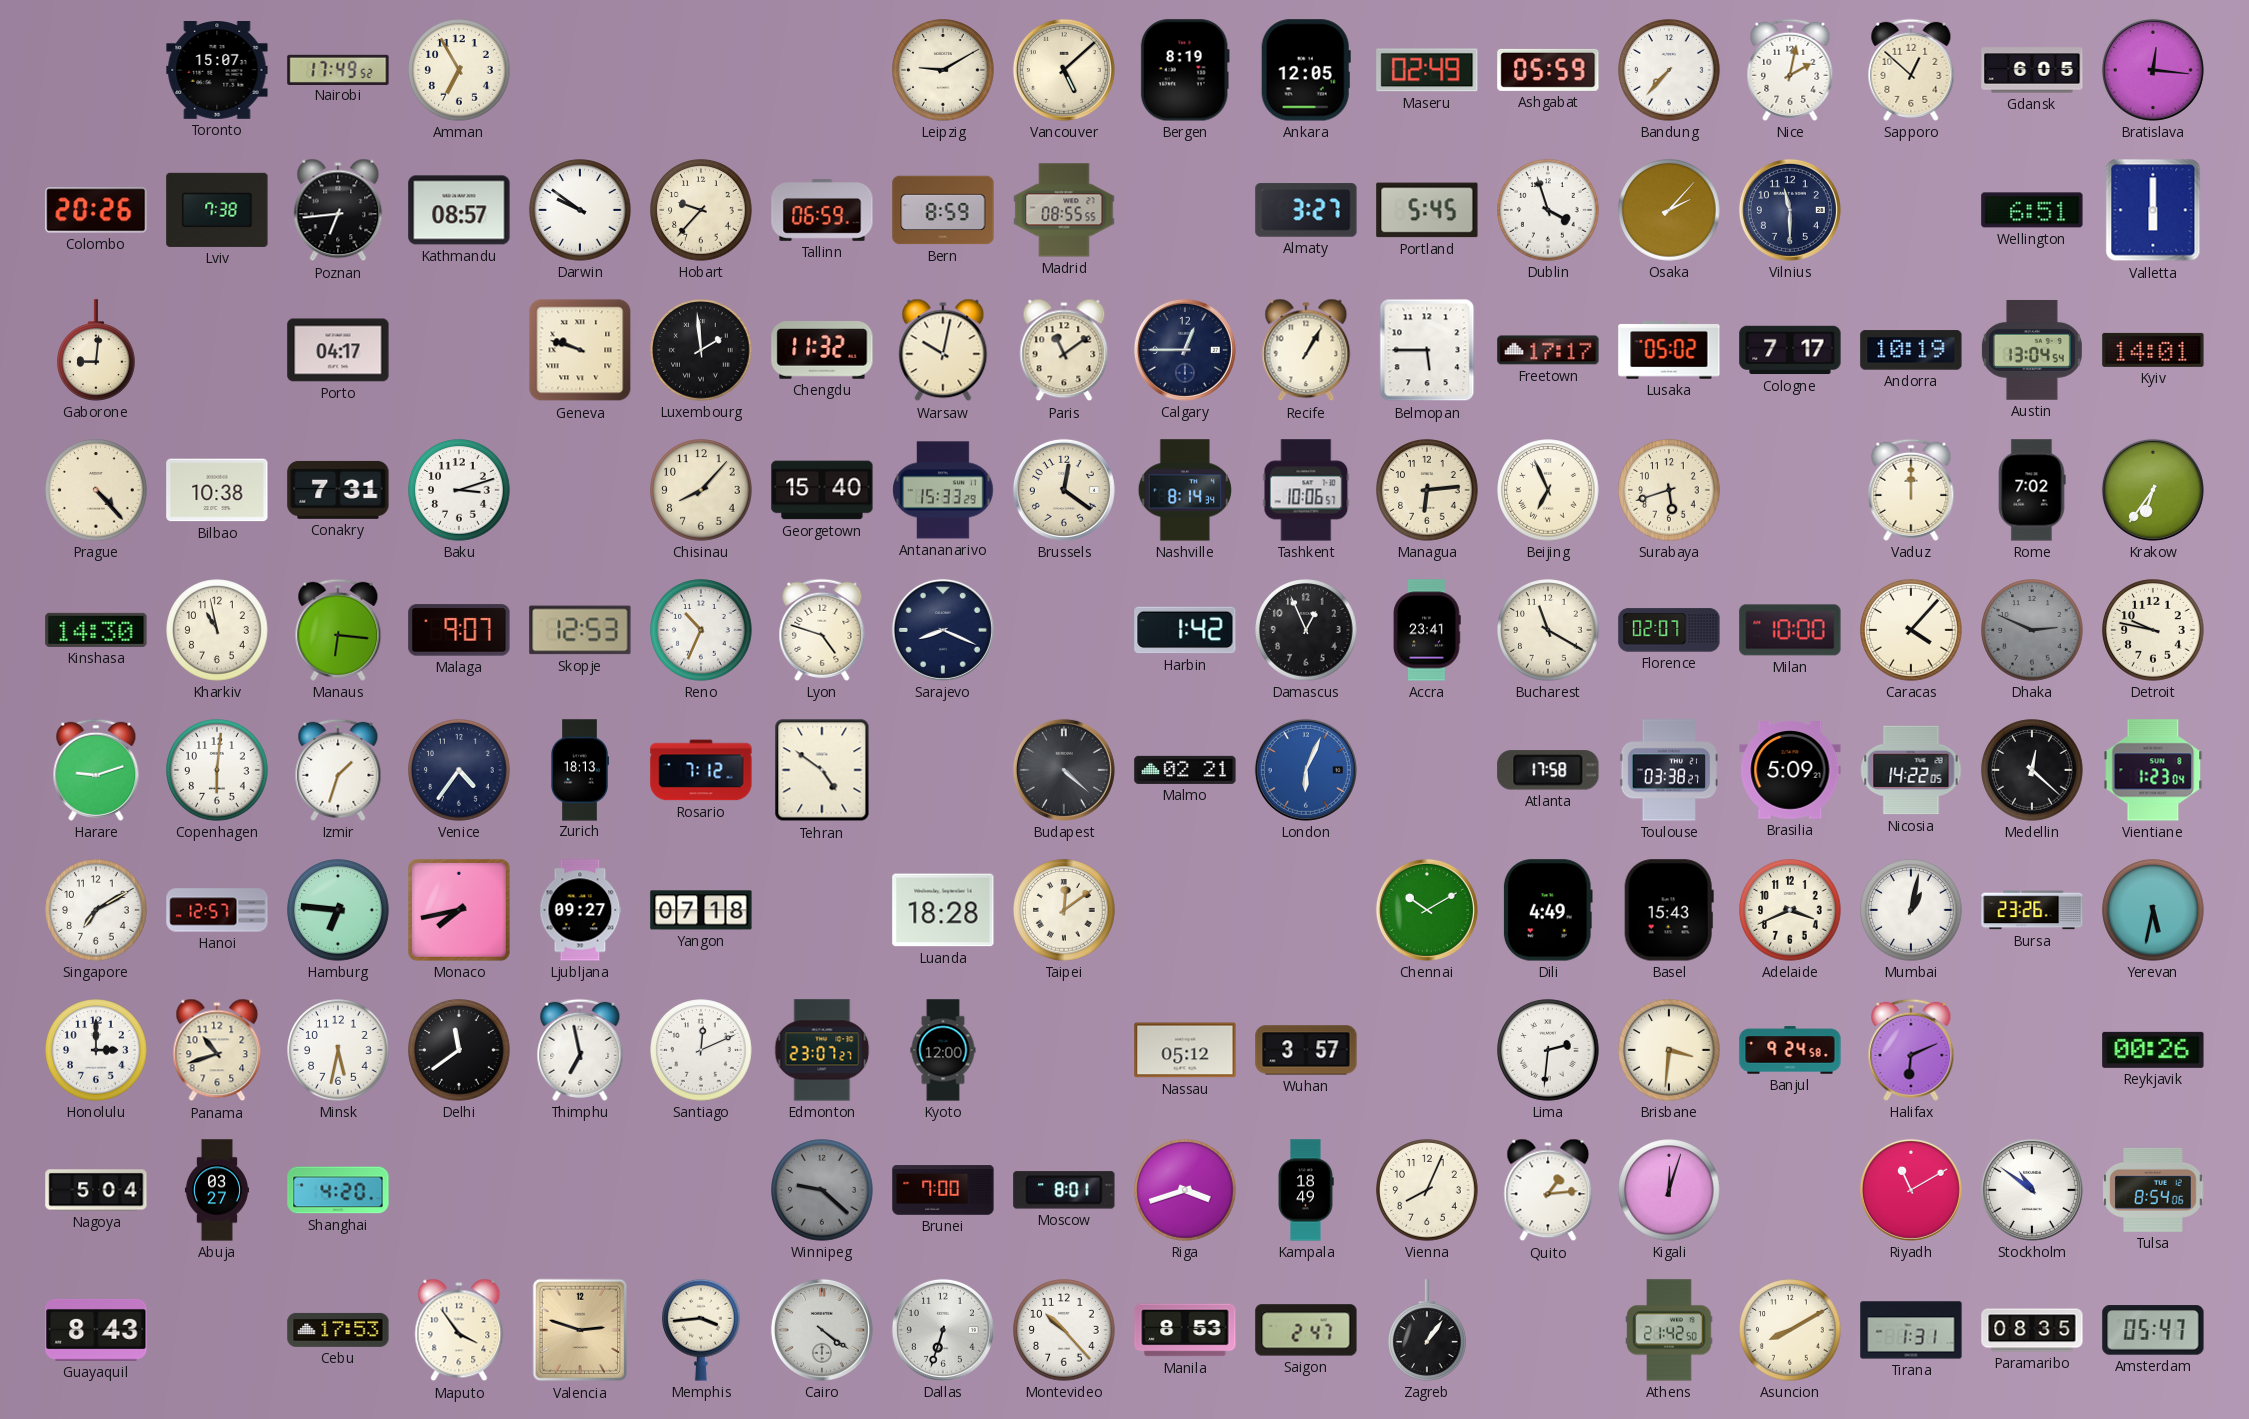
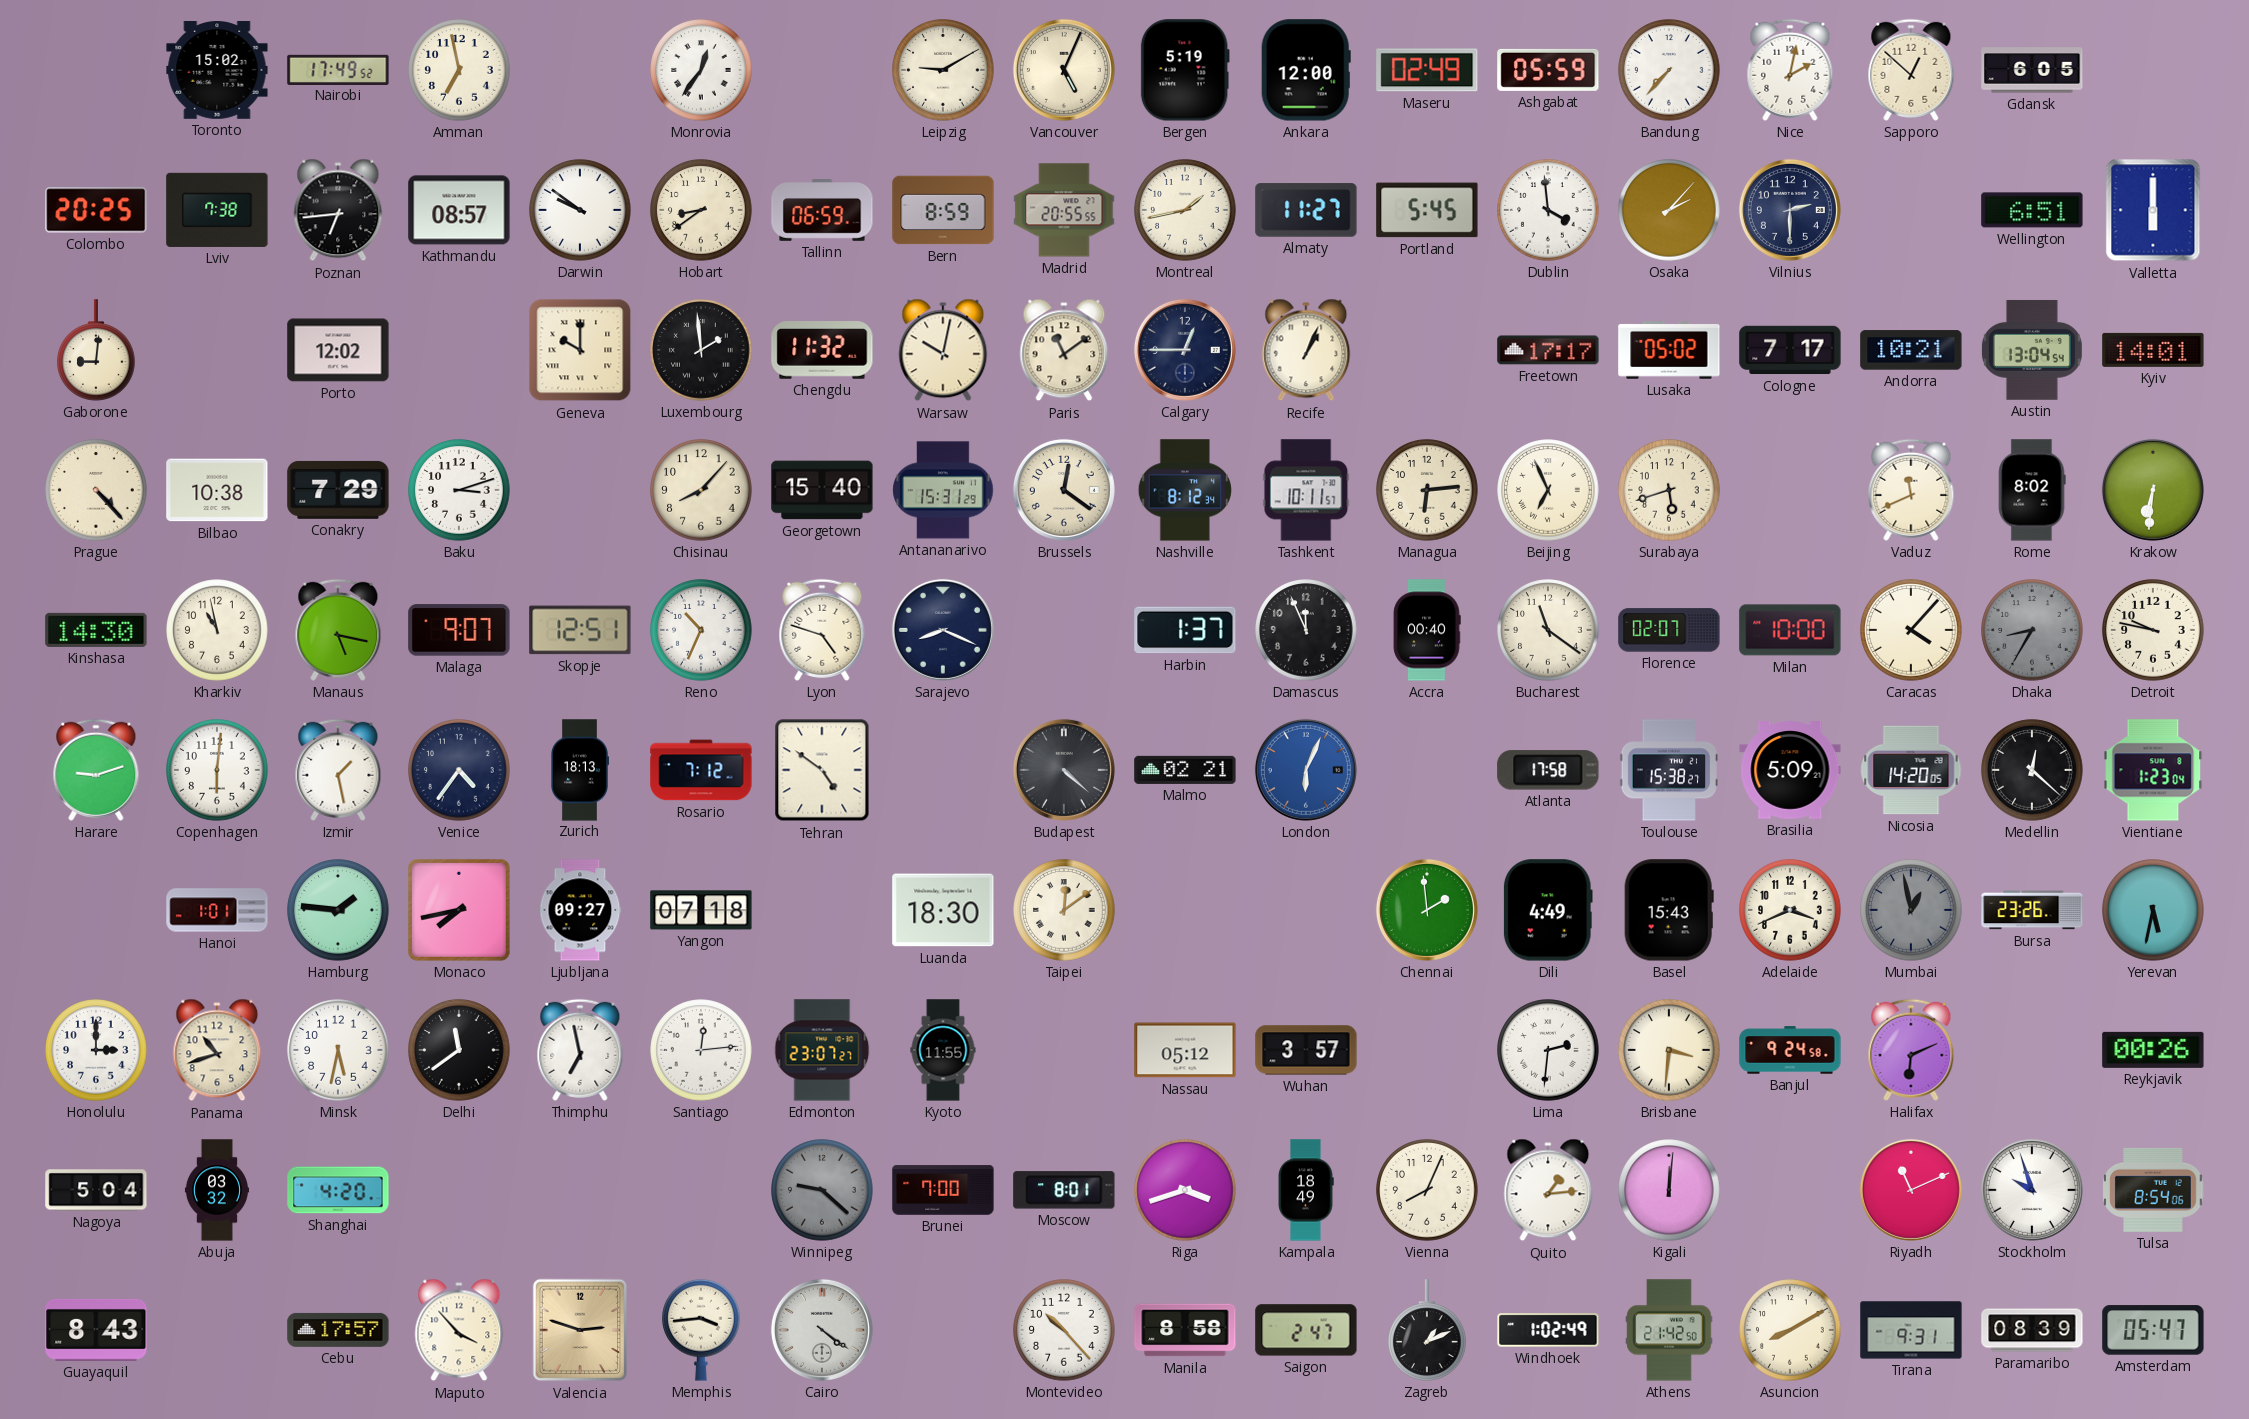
Toronto: 15:07 -> 15:02
Amman: 6:55 -> 6:58
Monrovia: none -> 12:36
Vancouver: 5:08 -> 5:04
Bergen: 8:19 -> 5:19
Ankara: 12:05 -> 12:00
Bratislava: 12:16 -> none
Colombo: 20:26 -> 20:25
Hobart: 9:37 -> 8:39
Madrid: 08:55 -> 20:55
Montreal: none -> 1:43
Almaty: 3:27 -> 11:27
Dublin: 3:57 -> 3:59
Vilnius: 11:30 -> 2:30
Porto: 04:17 -> 12:02
Geneva: 9:48 -> 10:00
Recife: 1:05 -> 1:04
Belmopan: 5:45 -> none
Andorra: 10:19 -> 10:21
Conakry: 7:31 -> 7:29
Antananarivo: 15:33 -> 15:31
Nashville: 8:14 -> 8:12
Tashkent: 10:06 -> 10:11
Vaduz: 12:00 -> 11:41
Rome: 7:02 -> 8:02
Krakow: 6:36 -> 6:31
Manaus: 6:16 -> 5:17
Skopje: 12:53 -> 12:51
Harbin: 1:42 -> 1:37
Damascus: 12:56 -> 11:56
Accra: 23:41 -> 00:40
Bucharest: 11:20 -> 11:21
Dhaka: 2:49 -> 8:35
Izmir: 1:33 -> 1:28
Toulouse: 03:38 -> 15:38
Nicosia: 14:22 -> 14:20
Singapore: 7:10 -> none
Hanoi: 12:57 -> 1:01
Hamburg: 6:46 -> 1:46
Luanda: 18:28 -> 18:30
Chennai: 10:10 -> 1:59
Mumbai: 1:02 -> 12:58
Mumbai dial: white -> grey
Santiago: 12:11 -> 12:14
Kyoto: 12:00 -> 11:55
Abuja: 03:27 -> 03:32
Kigali: 12:03 -> 12:01
Riyadh: 11:10 -> 11:11
Stockholm: 10:51 -> 9:57
Cebu: 17:53 -> 17:57
Maputo: 3:54 -> 3:53
Dallas: 6:33 -> none
Manila: 8:53 -> 8:58
Zagreb: 1:06 -> 1:11
Windhoek: none -> 1:02
Tirana: 1:31 -> 9:31
Paramaribo: 08:35 -> 08:39
